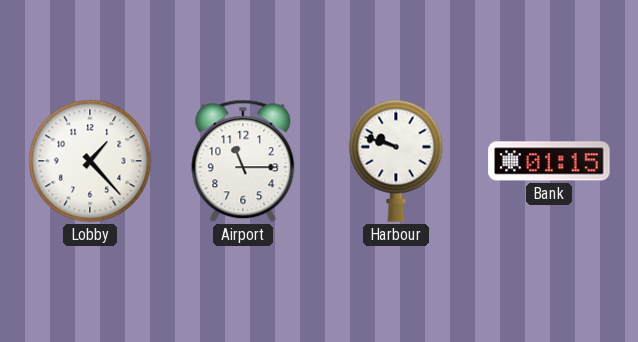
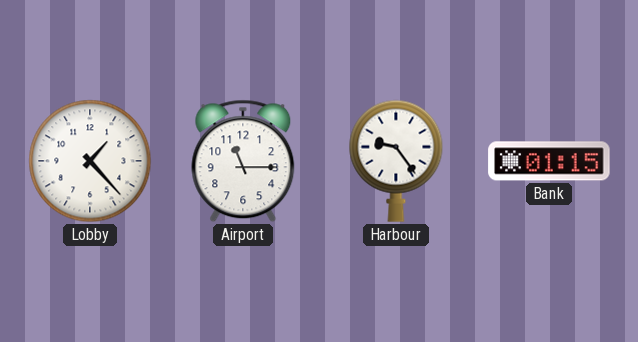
Harbour: 9:48 -> 9:24
